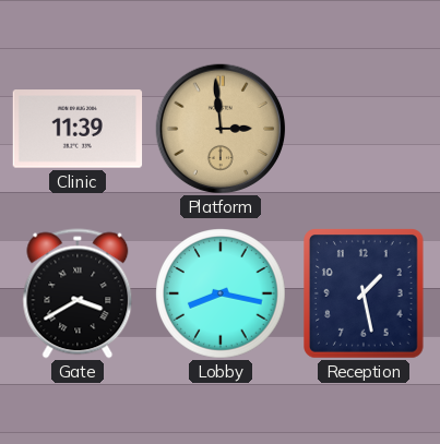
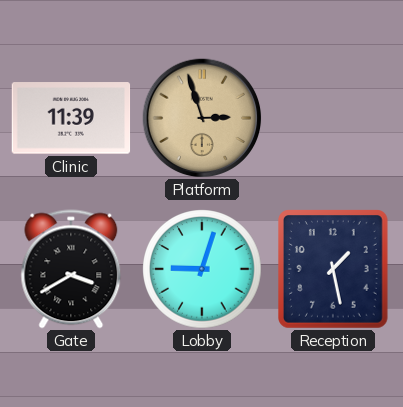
Platform: 2:59 -> 2:57
Lobby: 8:17 -> 9:03
